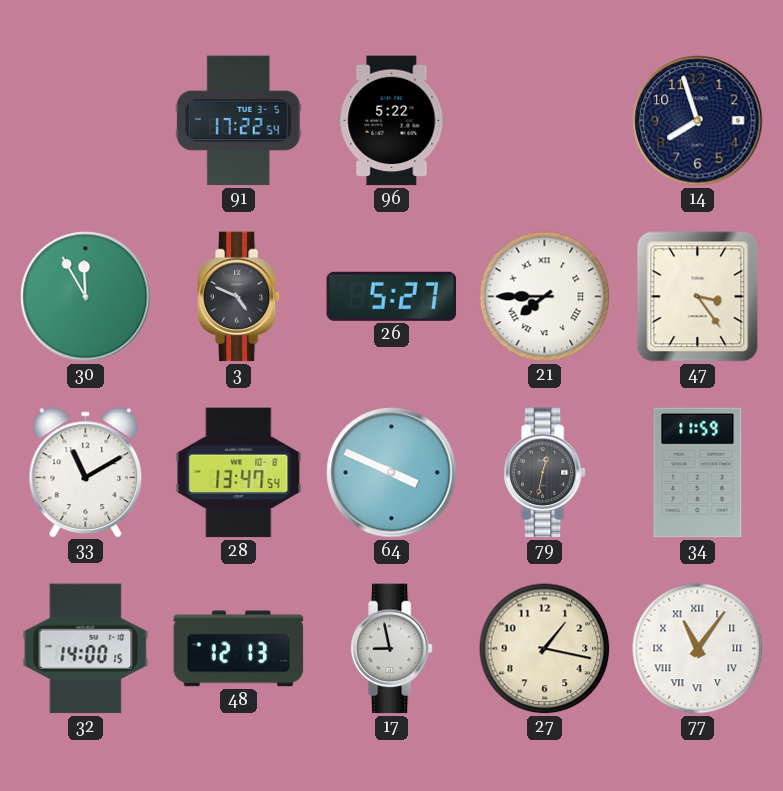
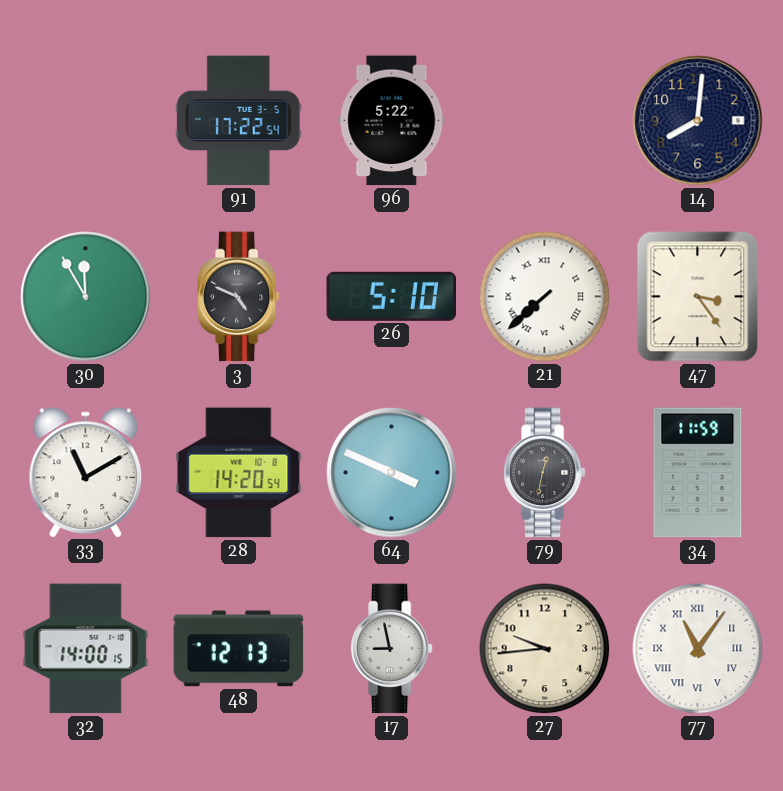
14: 7:57 -> 8:01
26: 5:27 -> 5:10
21: 7:45 -> 7:38
28: 13:47 -> 14:20
27: 1:17 -> 9:44
